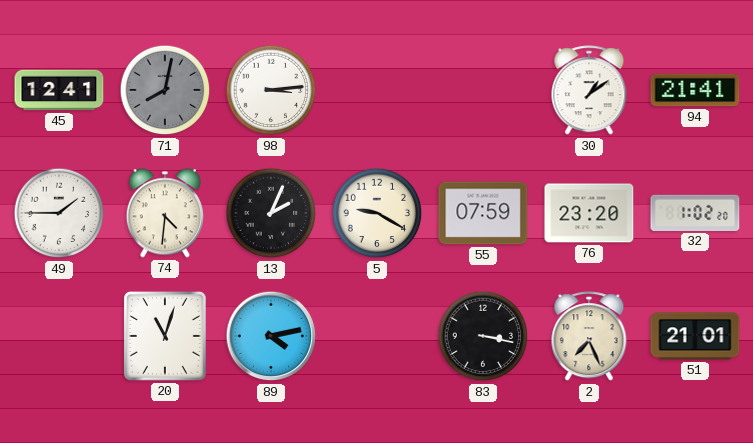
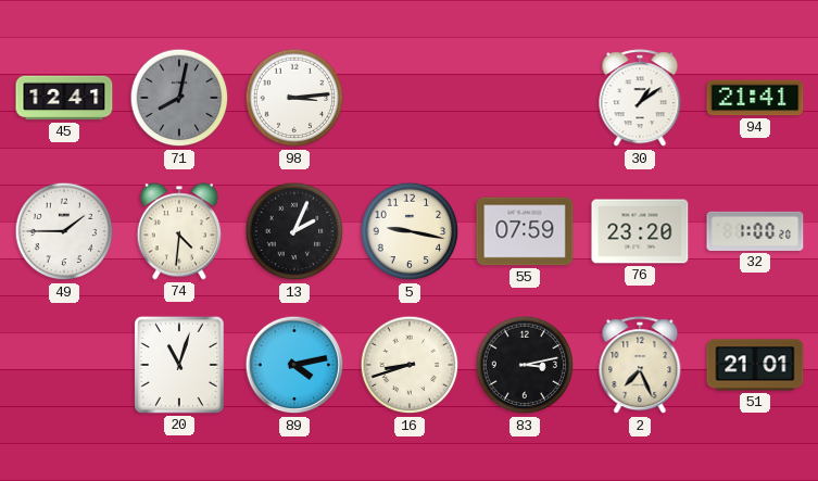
5: 9:20 -> 9:17
32: 1:02 -> 1:00
16: none -> 8:42
83: 3:17 -> 3:13
